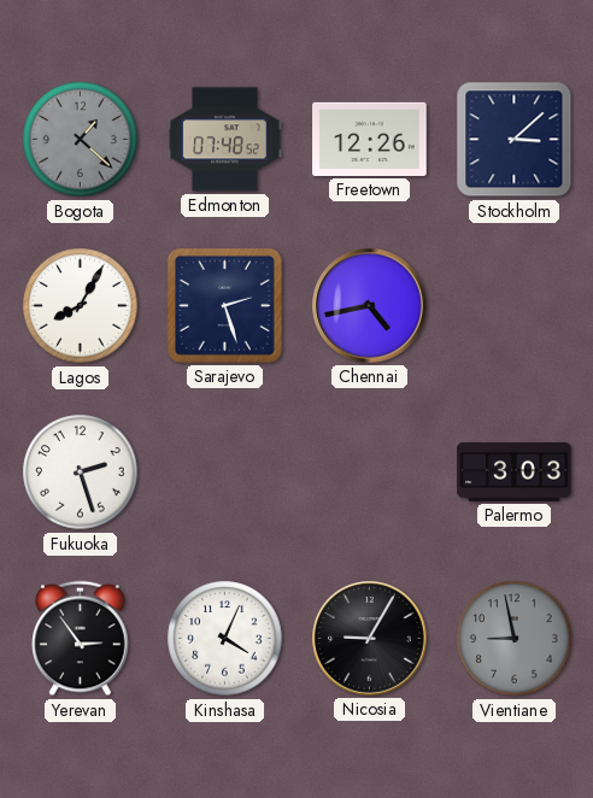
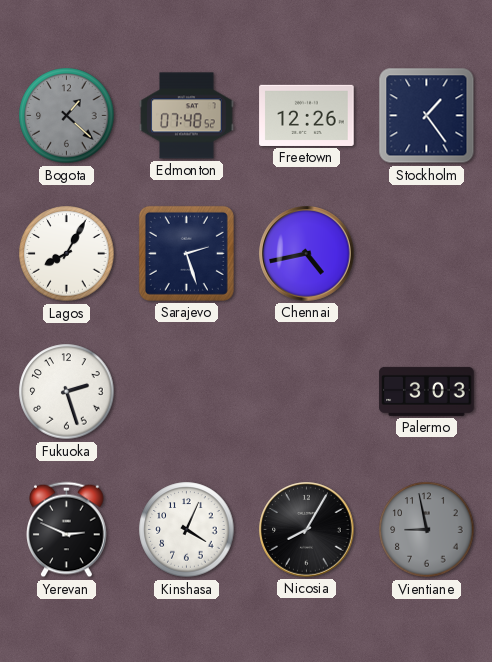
Stockholm: 3:08 -> 1:24
Yerevan: 2:54 -> 2:49
Nicosia: 9:05 -> 8:05
